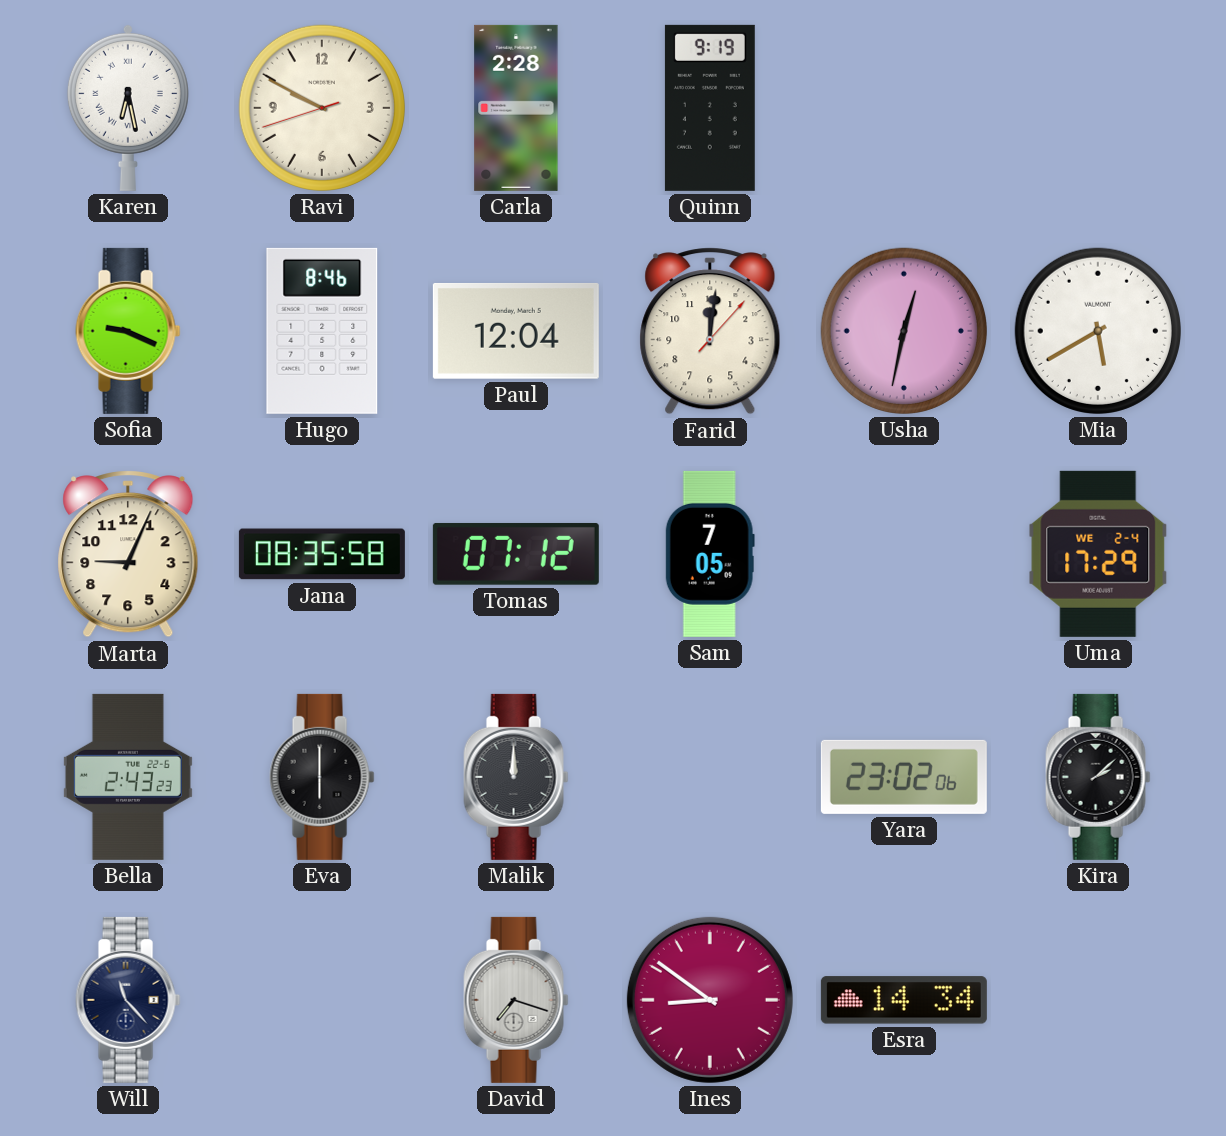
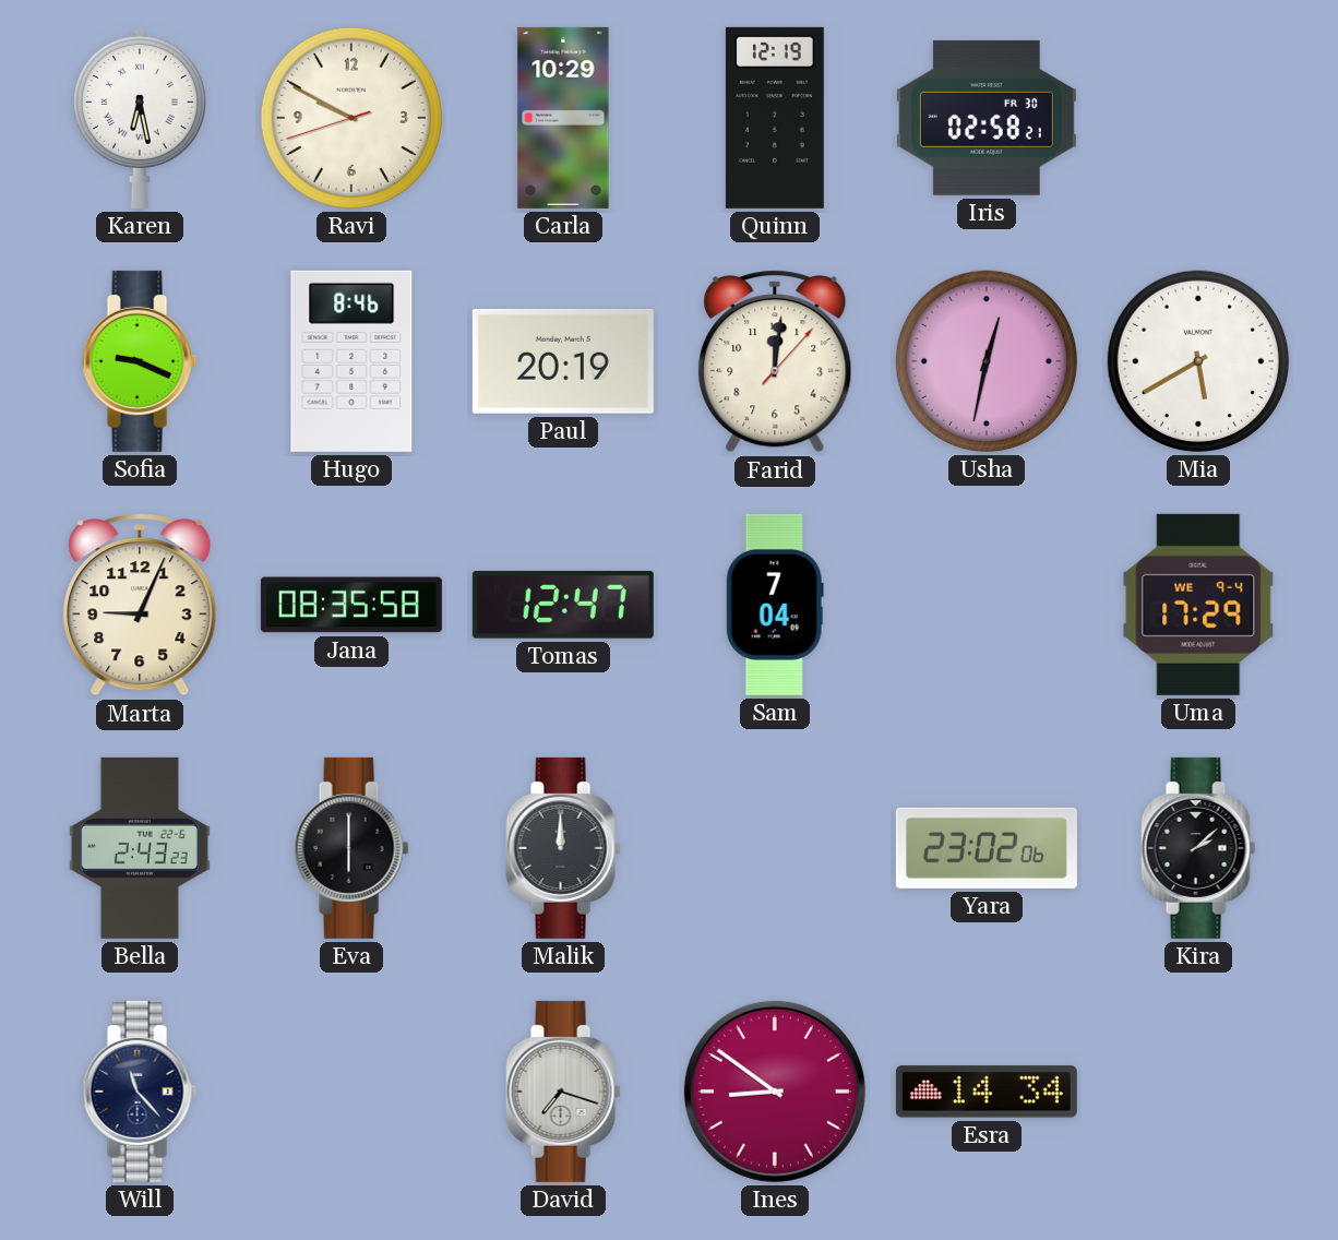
Carla: 2:28 -> 10:29
Quinn: 9:19 -> 12:19
Iris: none -> 02:58
Paul: 12:04 -> 20:19
Tomas: 07:12 -> 12:47
Sam: 7:05 -> 7:04
Uma date: WE 2-4 -> WE 9-4
